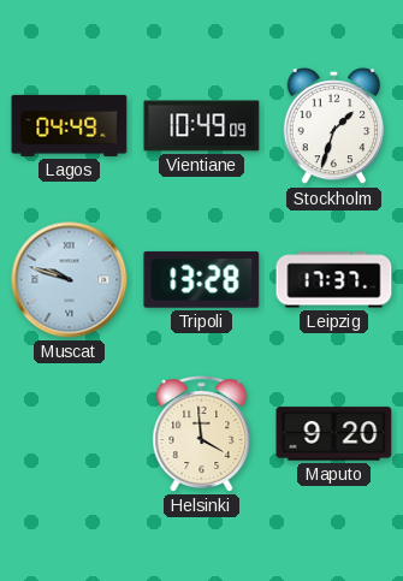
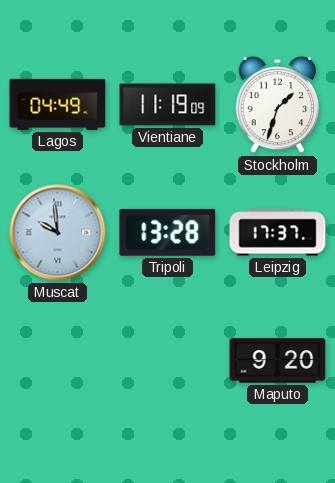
Vientiane: 10:49 -> 11:19
Muscat: 9:48 -> 9:59
Helsinki: 3:59 -> none
